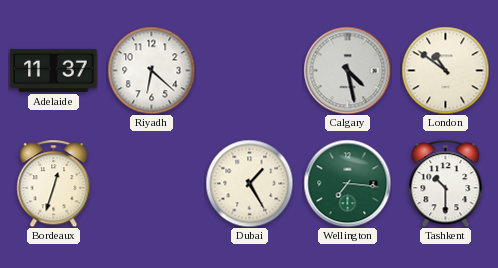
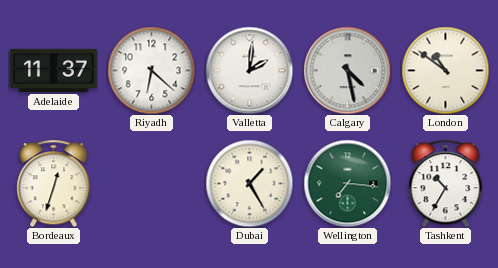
Valletta: none -> 2:01
Tashkent: 10:30 -> 10:35
